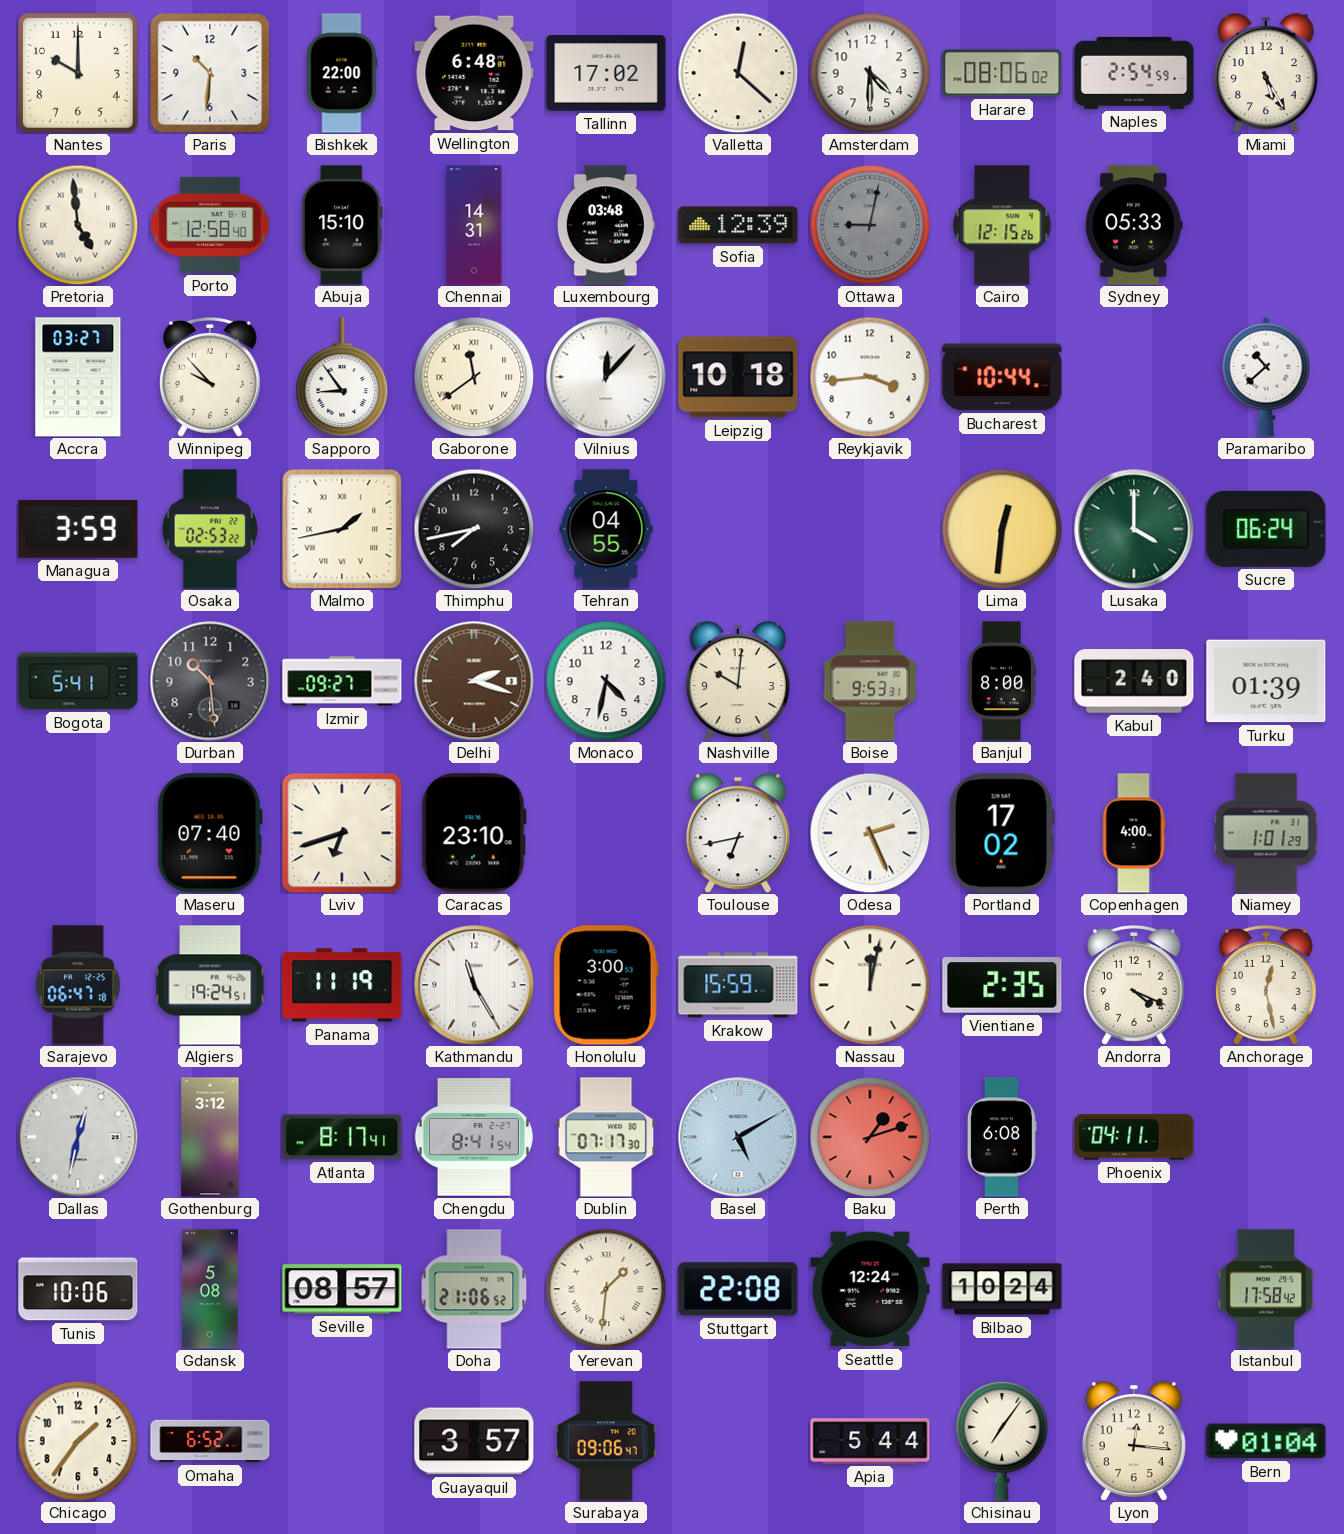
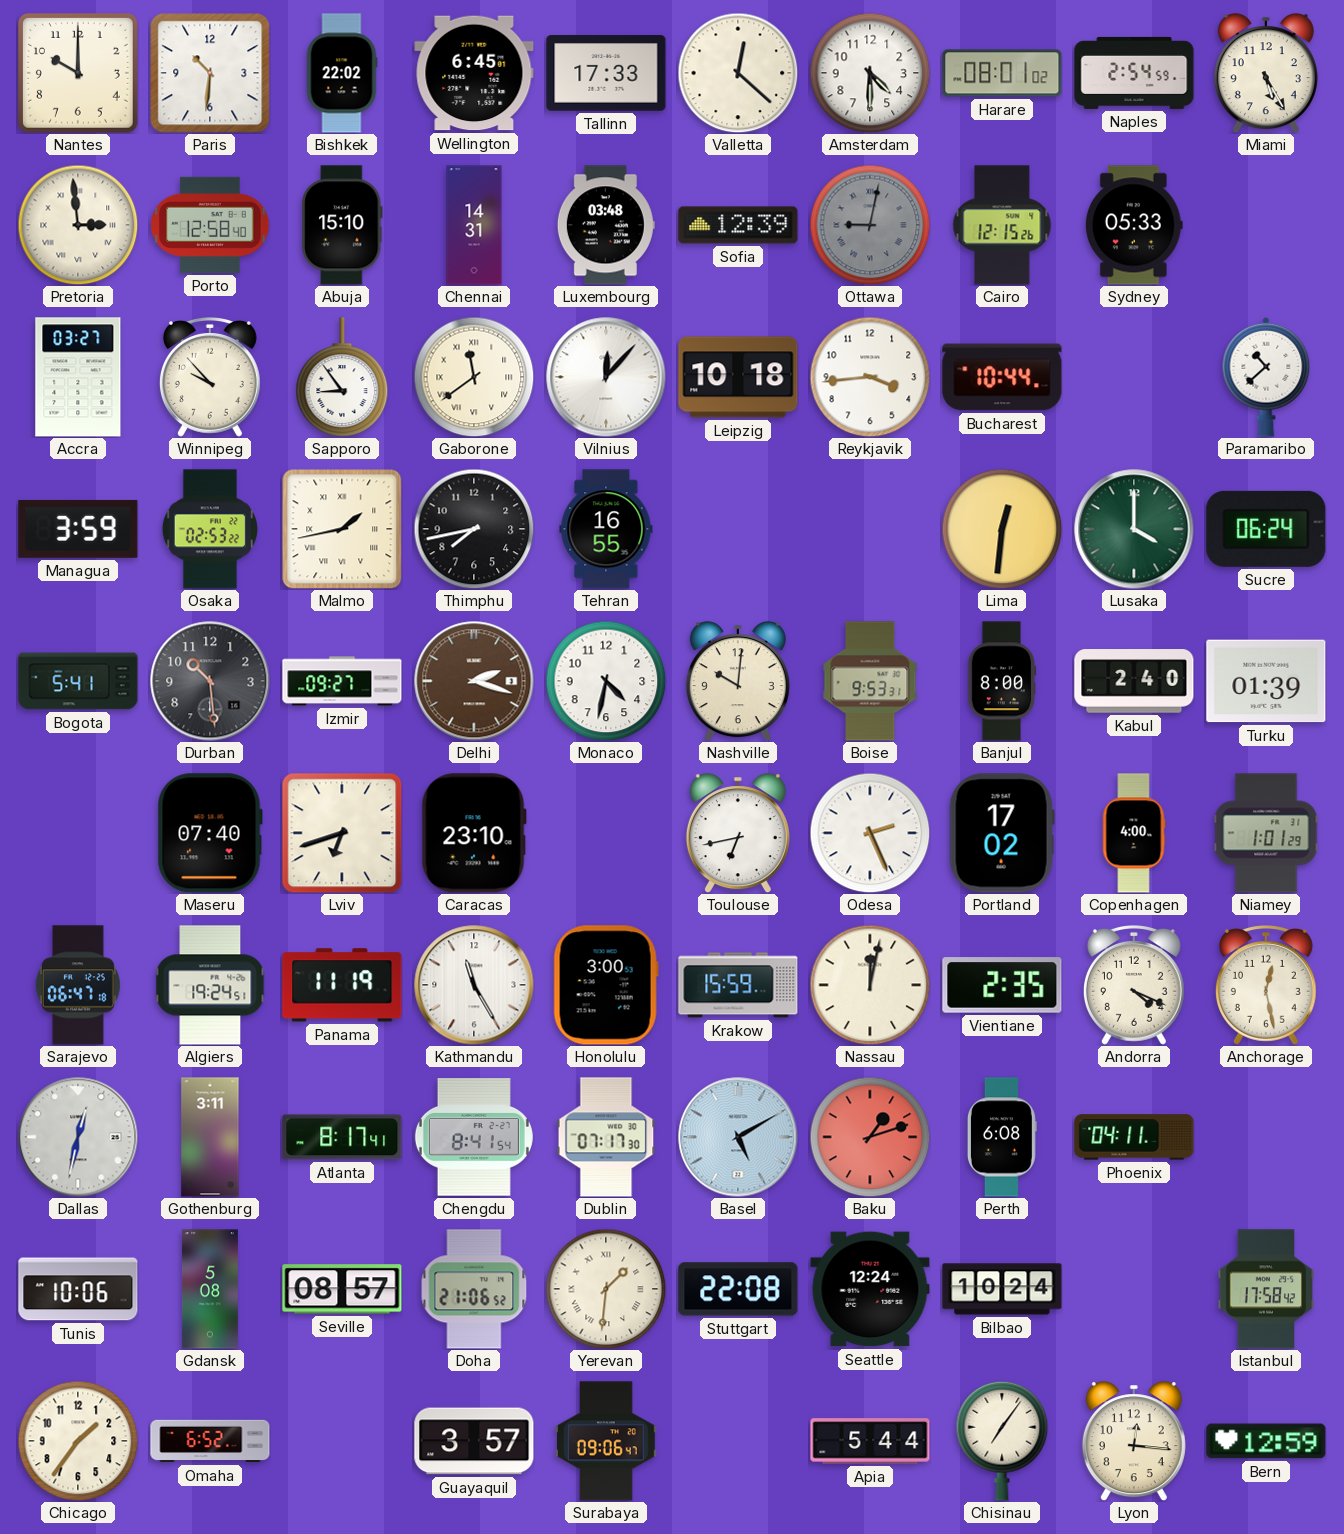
Bishkek: 22:00 -> 22:02
Wellington: 6:48 -> 6:45
Tallinn: 17:02 -> 17:33
Harare: 08:06 -> 08:01
Pretoria: 4:59 -> 2:59
Tehran: 04:55 -> 16:55
Gothenburg: 3:12 -> 3:11
Bern: 01:04 -> 12:59
